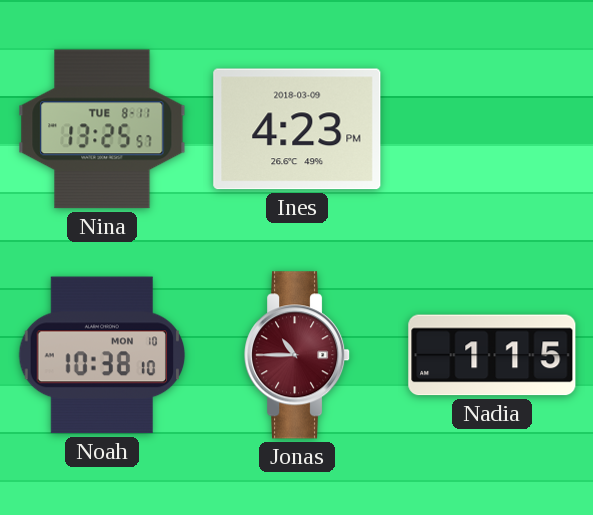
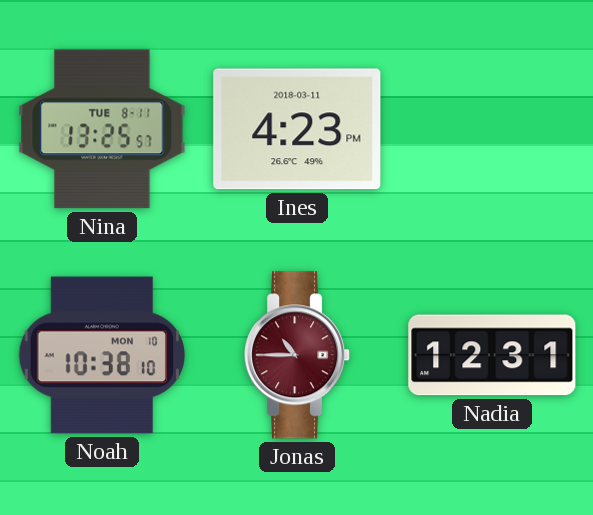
Ines date: 2018-03-09 -> 2018-03-11
Nadia: 1:15 -> 12:31
